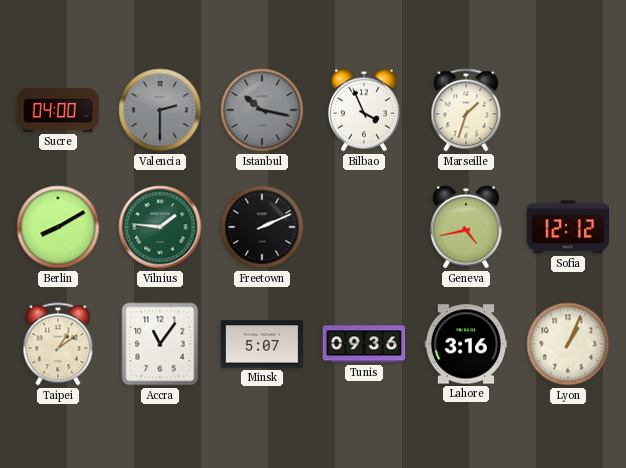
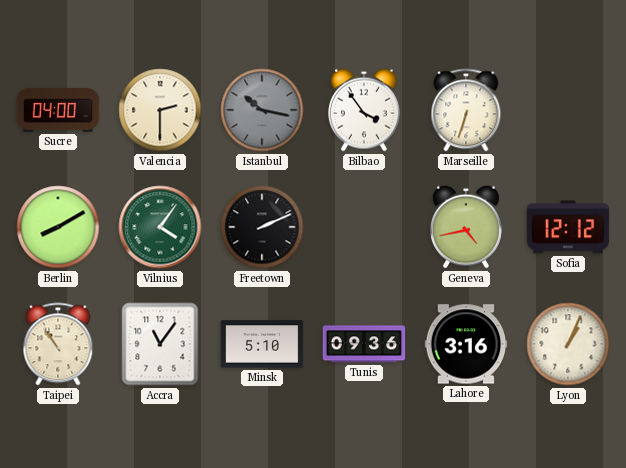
Valencia dial: grey -> cream
Bilbao: 3:56 -> 3:54
Marseille: 1:33 -> 6:33
Vilnius: 1:46 -> 4:06
Taipei: 1:09 -> 10:54
Minsk: 5:07 -> 5:10
